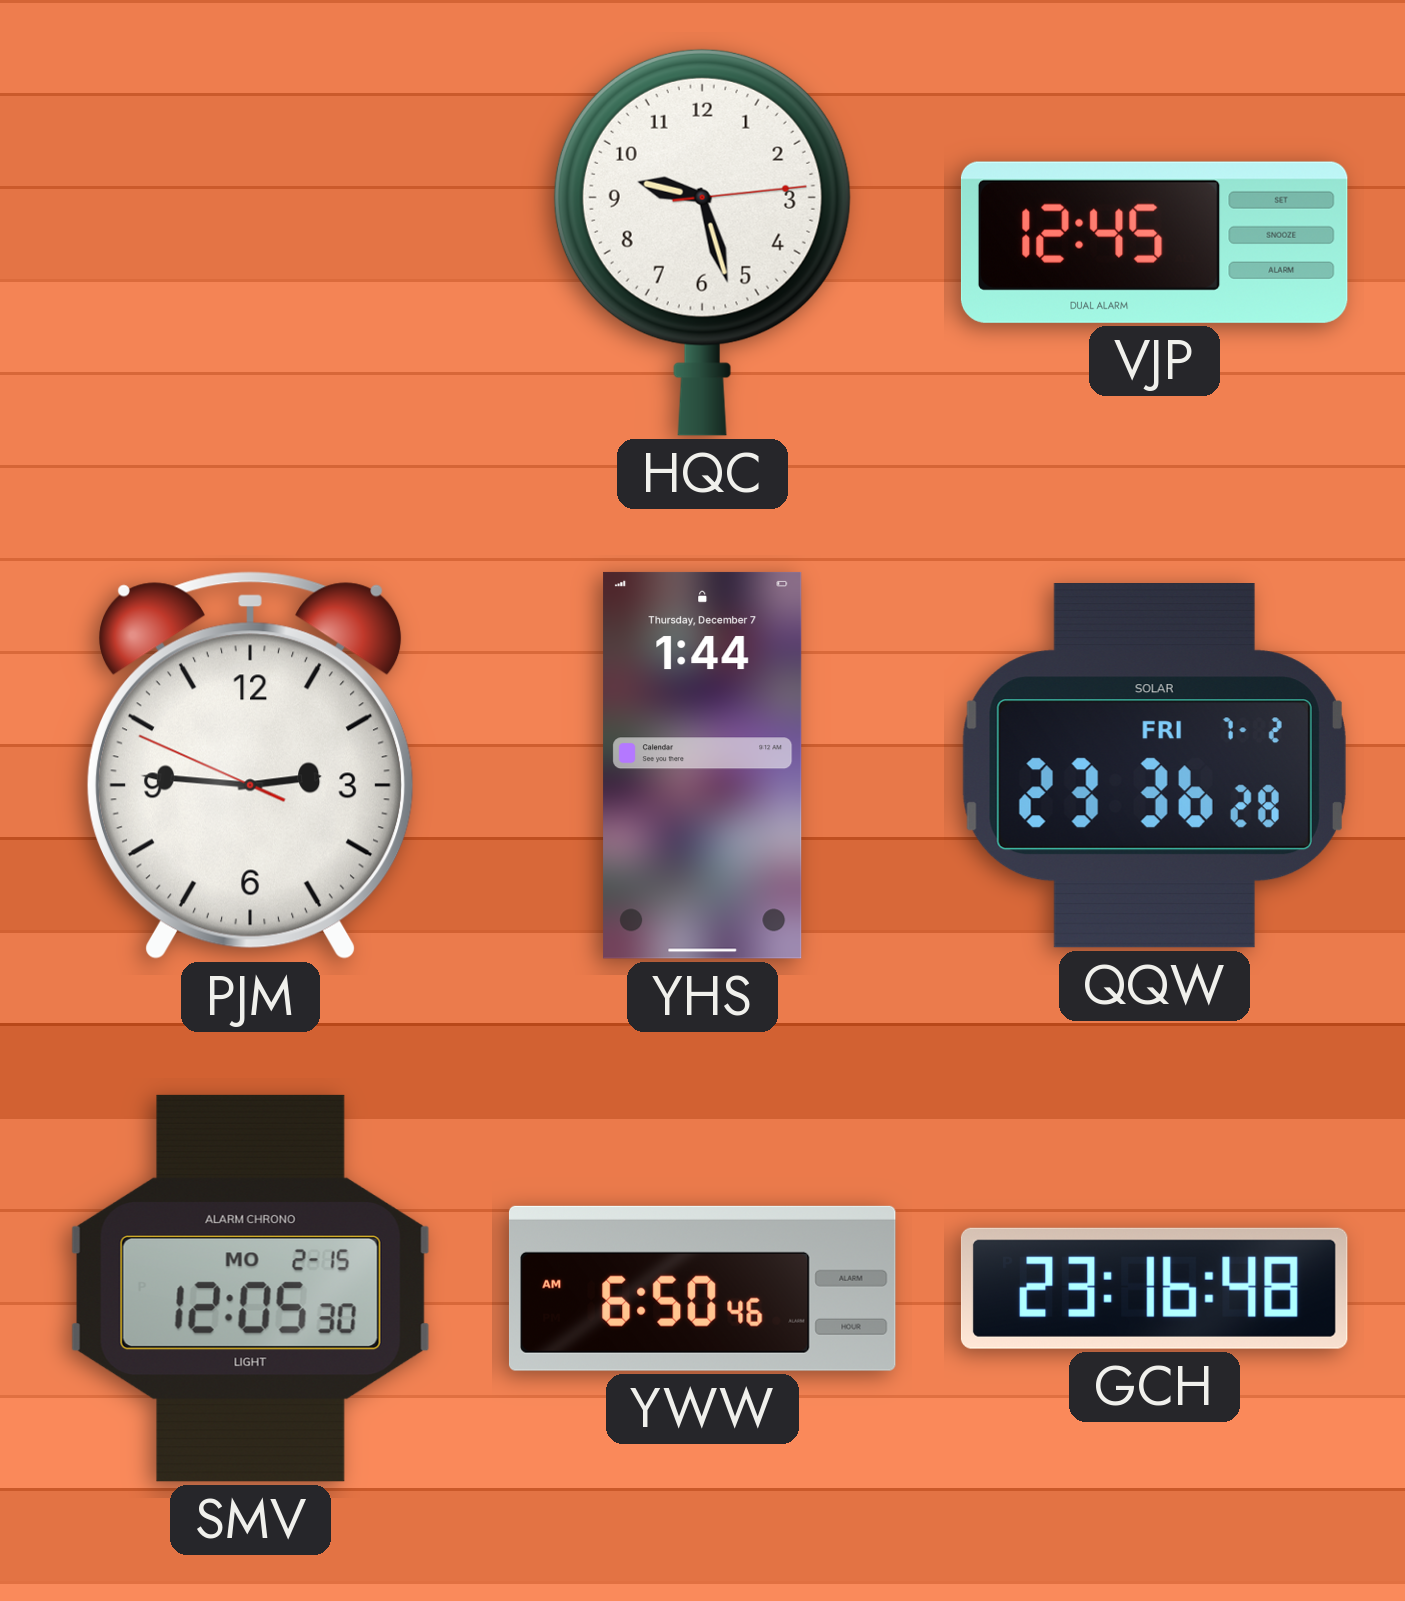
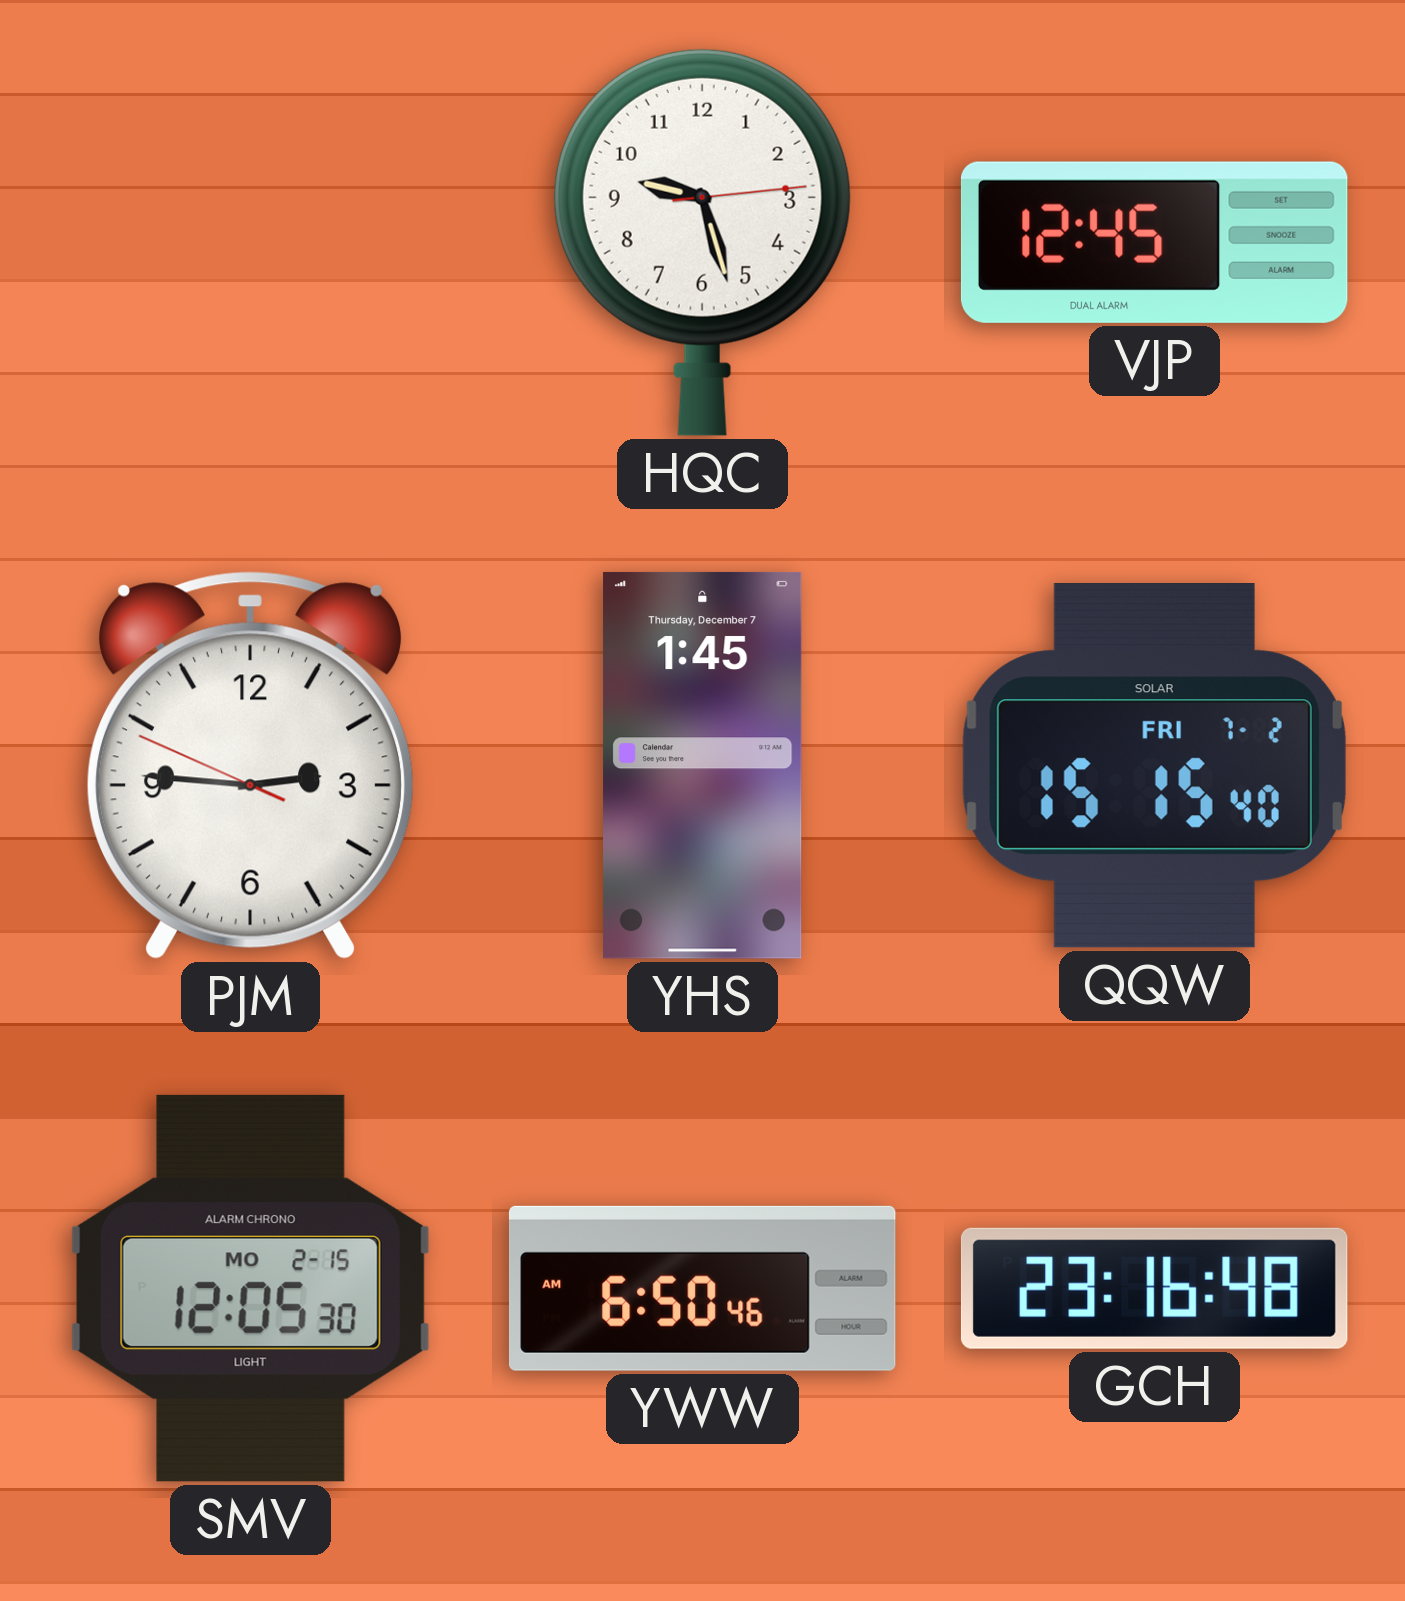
YHS: 1:44 -> 1:45
QQW: 23:36 -> 15:15
